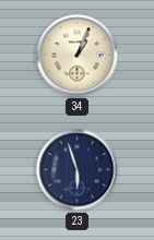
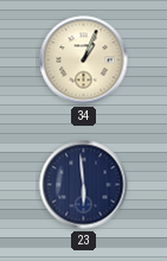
23: 5:57 -> 5:59
